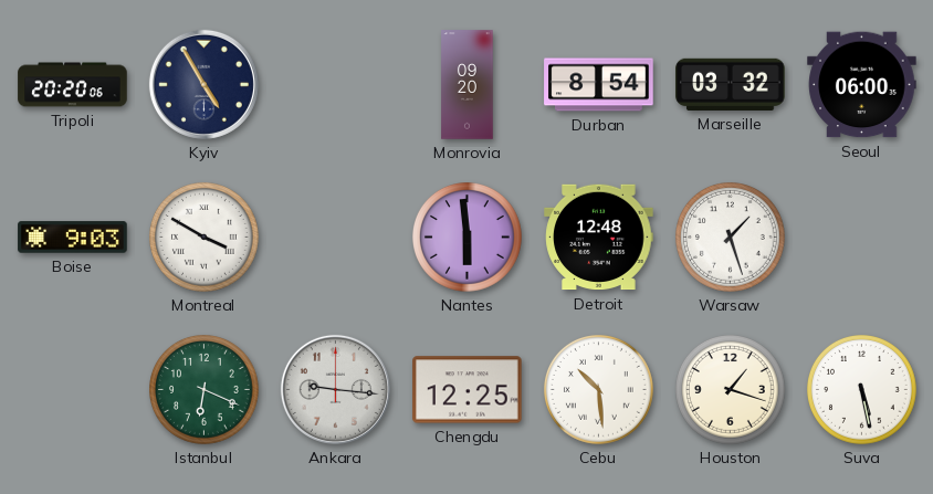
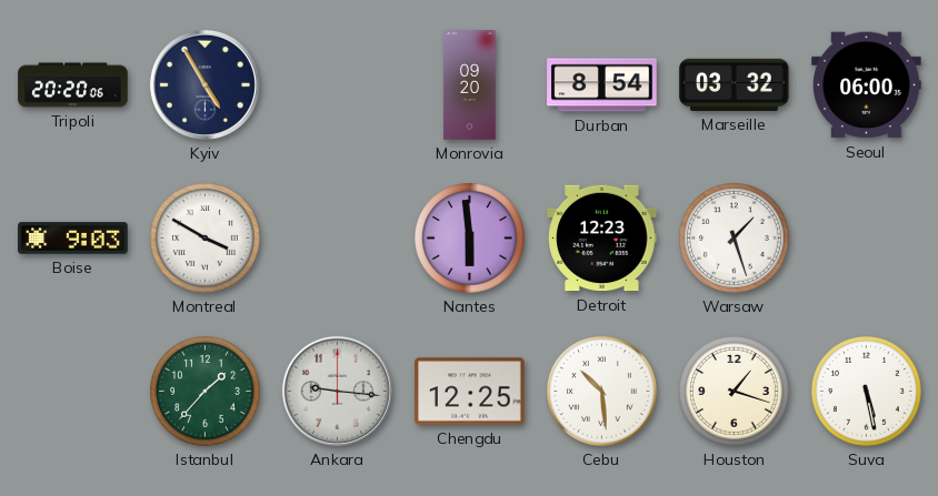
Detroit: 12:48 -> 12:23
Istanbul: 6:19 -> 1:37
